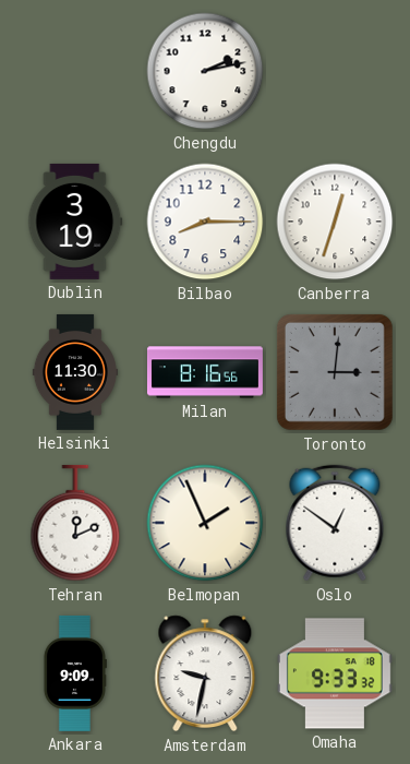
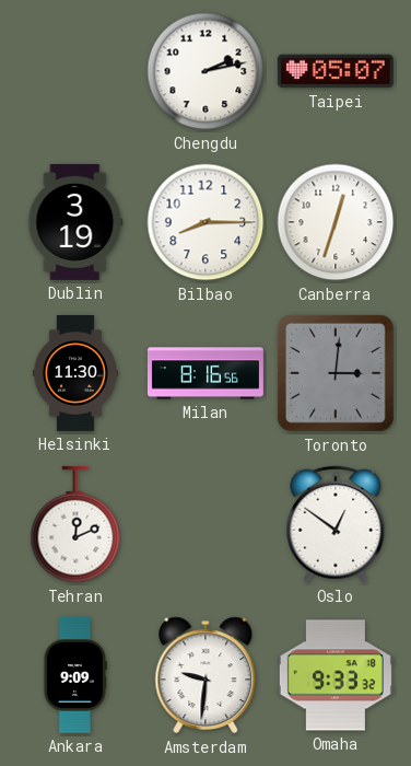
Taipei: none -> 05:07
Belmopan: 1:56 -> none
Amsterdam: 9:32 -> 9:31
